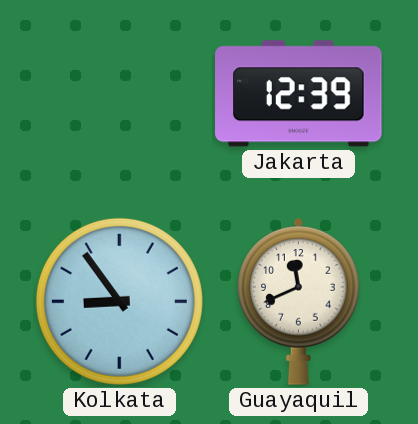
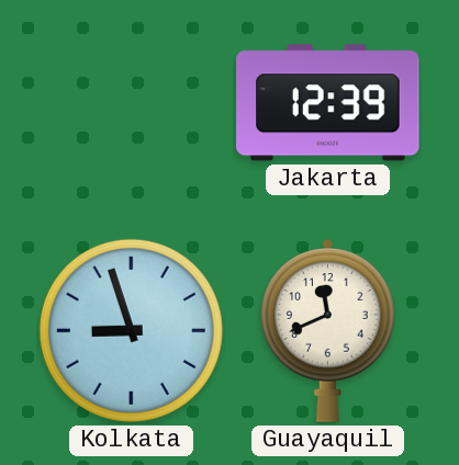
Kolkata: 8:54 -> 8:57
